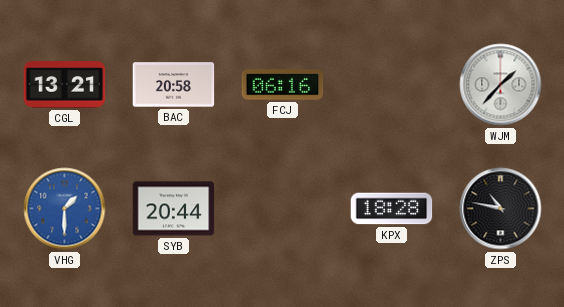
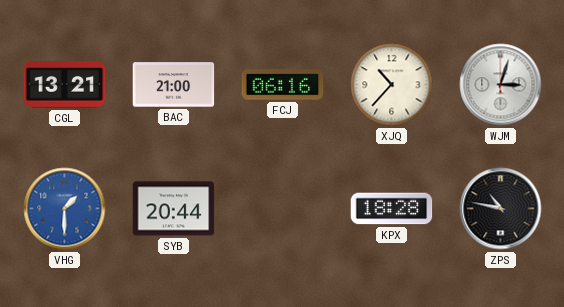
BAC: 20:58 -> 21:00
XJQ: none -> 10:37
WJM: 1:37 -> 3:03
